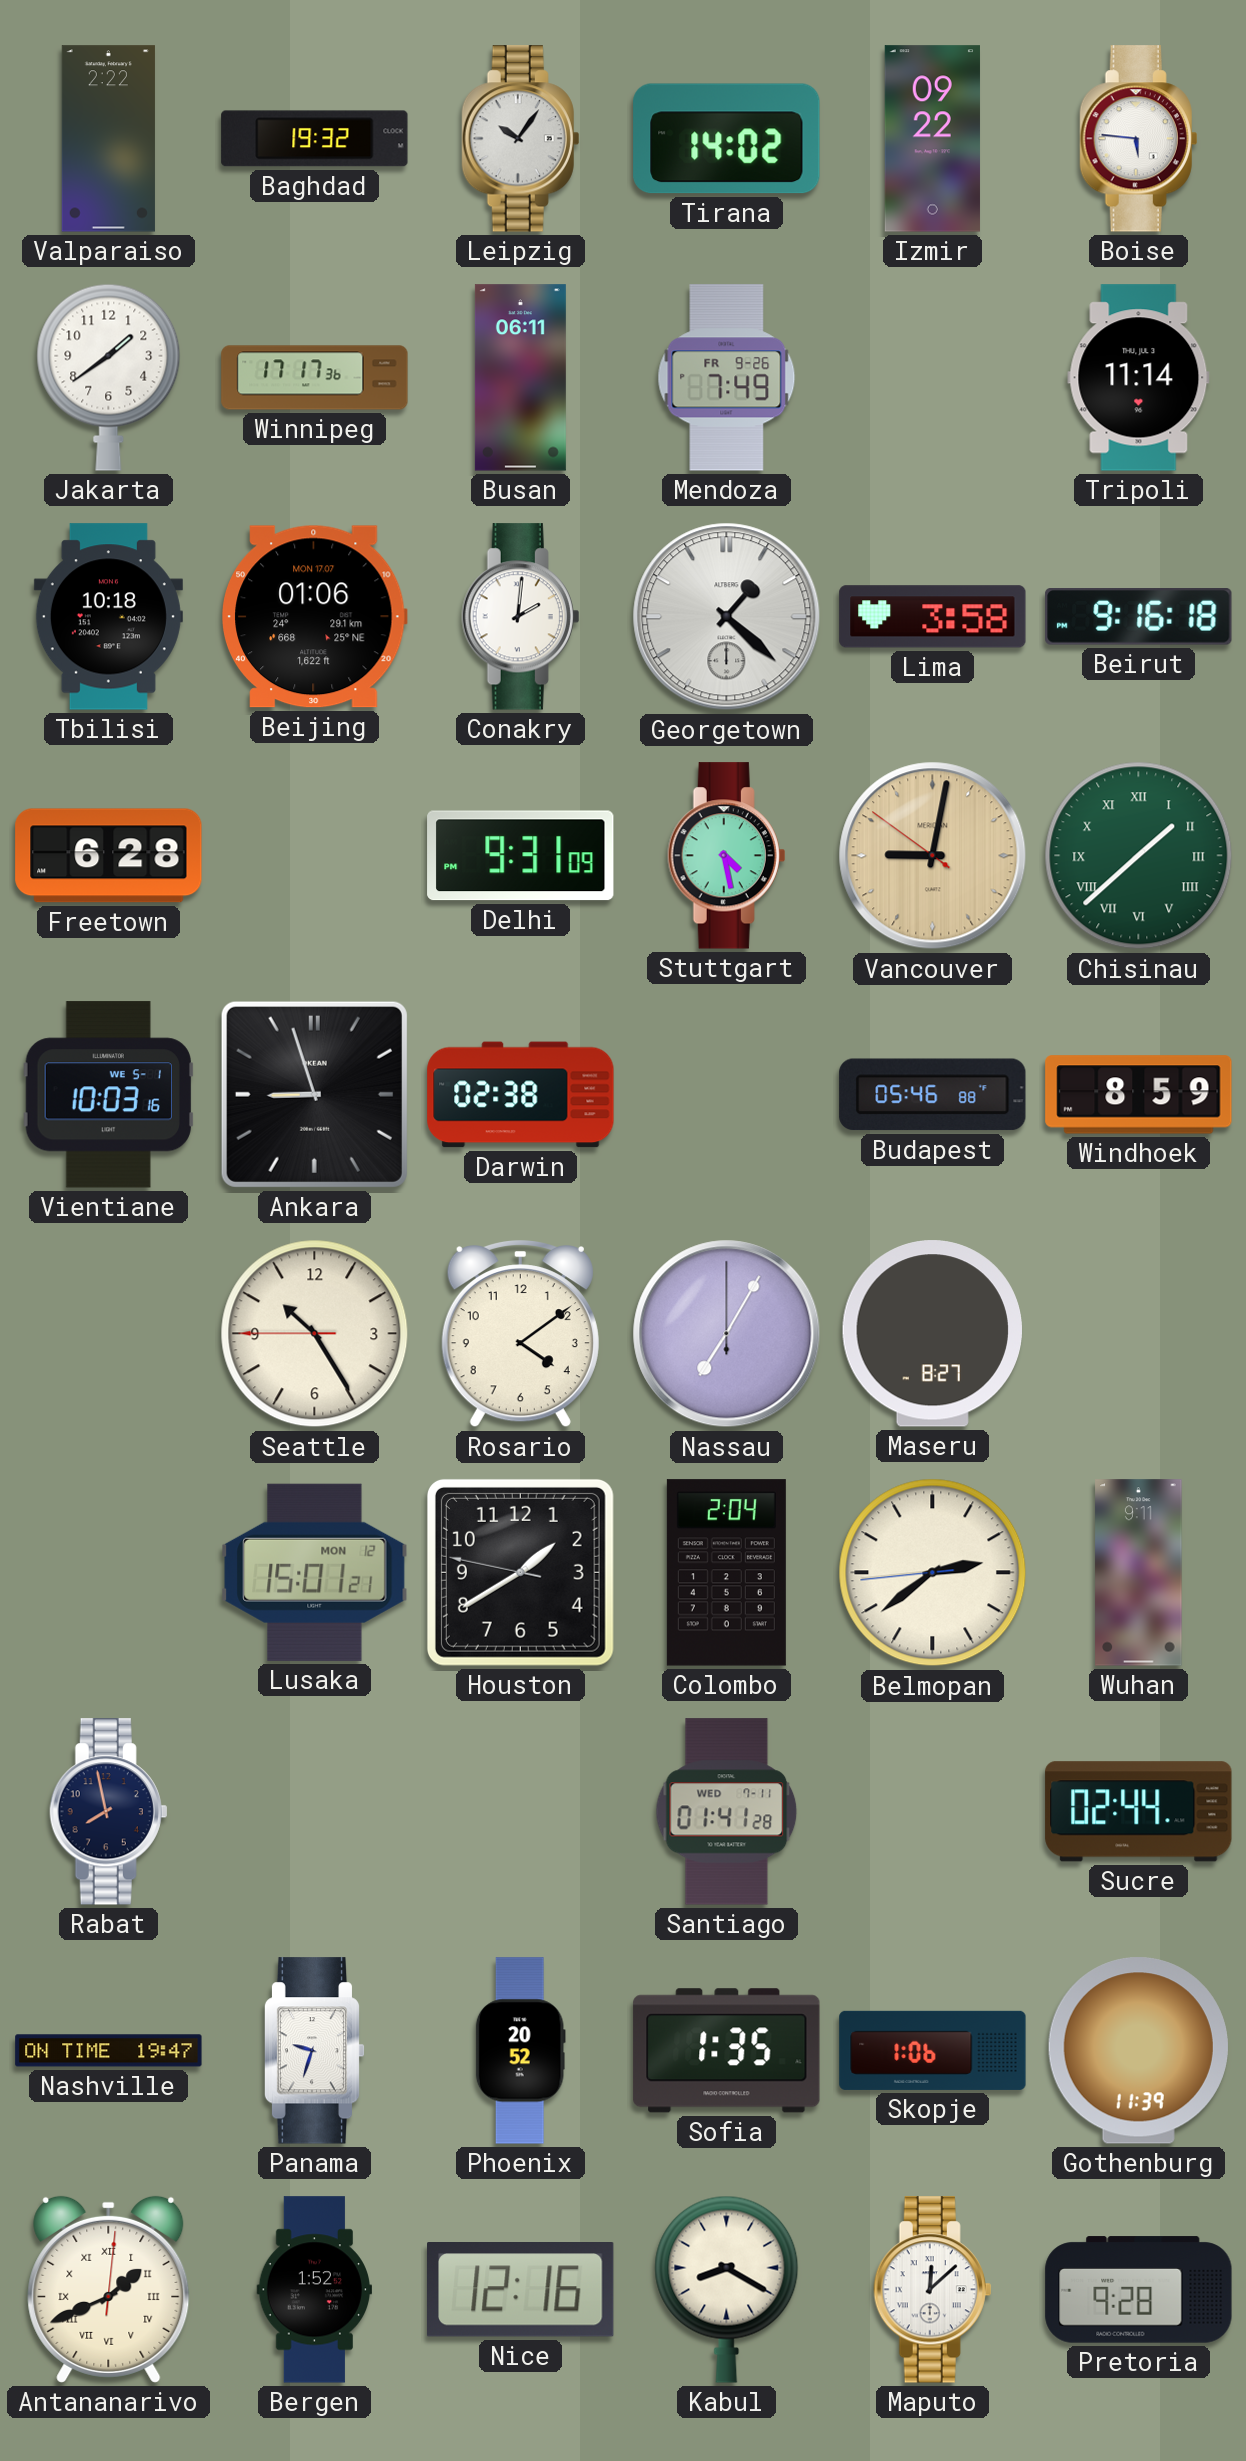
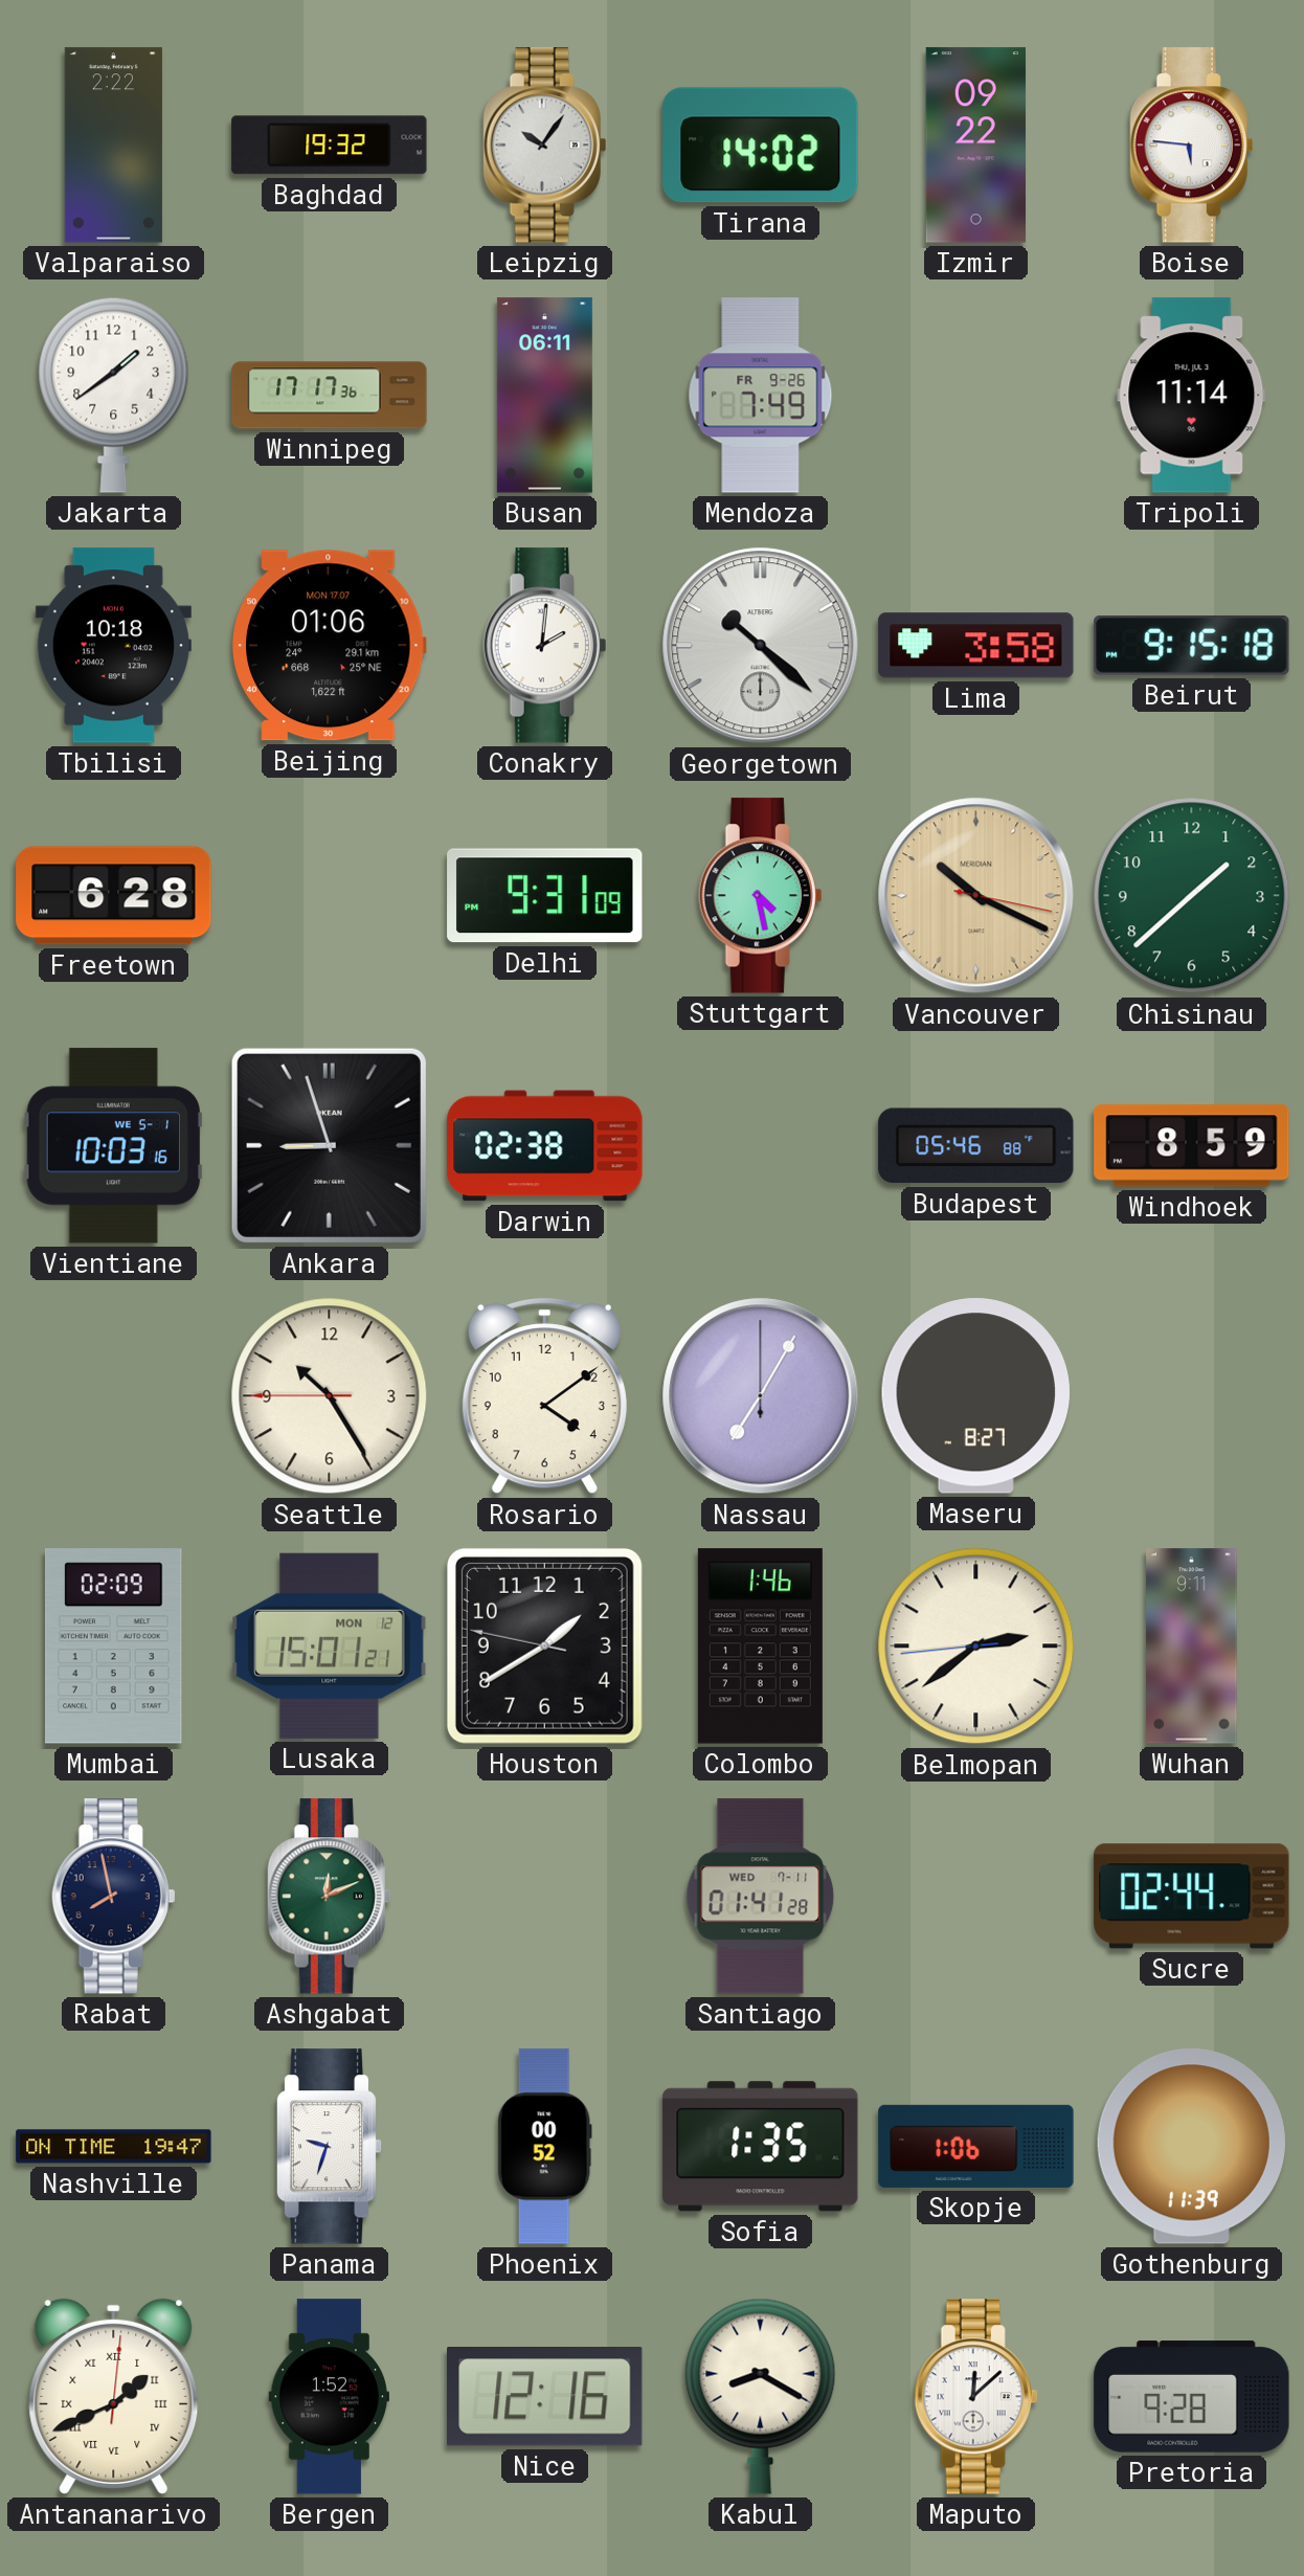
Georgetown: 1:22 -> 10:22
Beirut: 9:16 -> 9:15
Vancouver: 9:01 -> 10:19
Chisinau numerals: Roman -> Arabic
Mumbai: none -> 02:09
Colombo: 2:04 -> 1:46
Ashgabat: none -> 12:11
Phoenix: 20:52 -> 00:52
